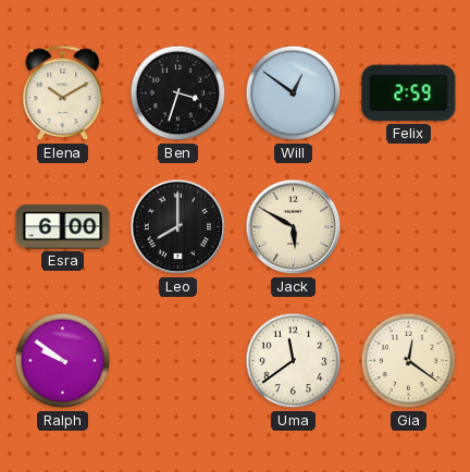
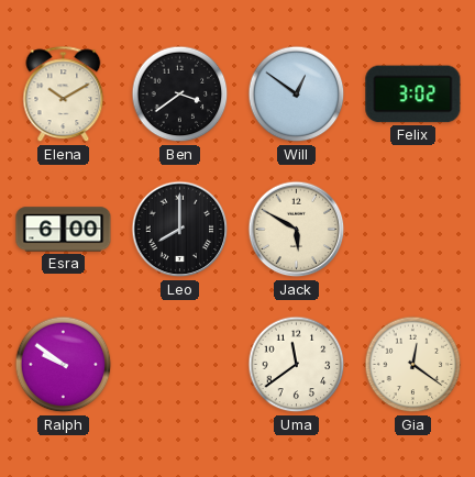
Ben: 3:33 -> 3:39
Felix: 2:59 -> 3:02
